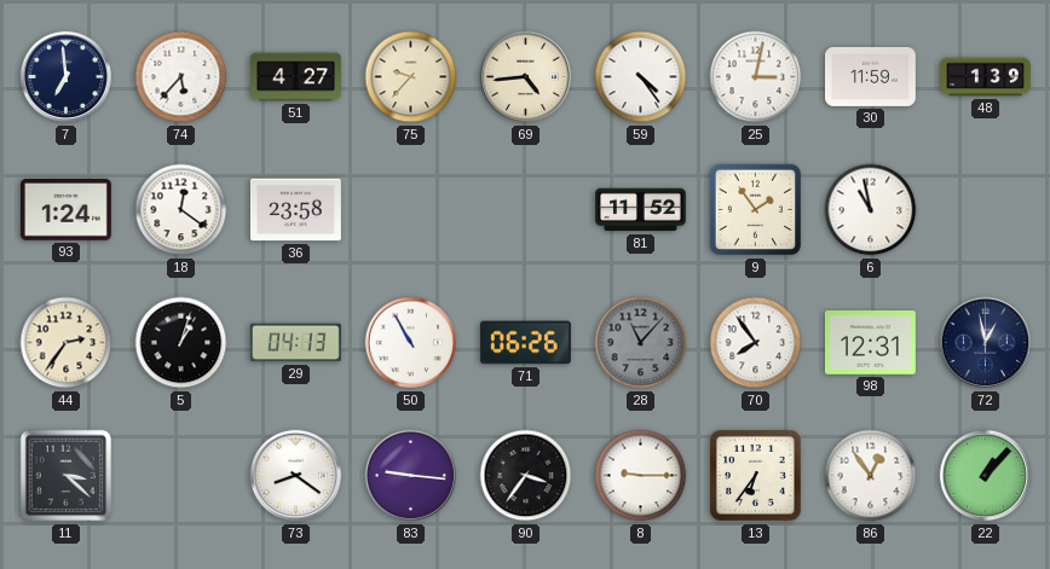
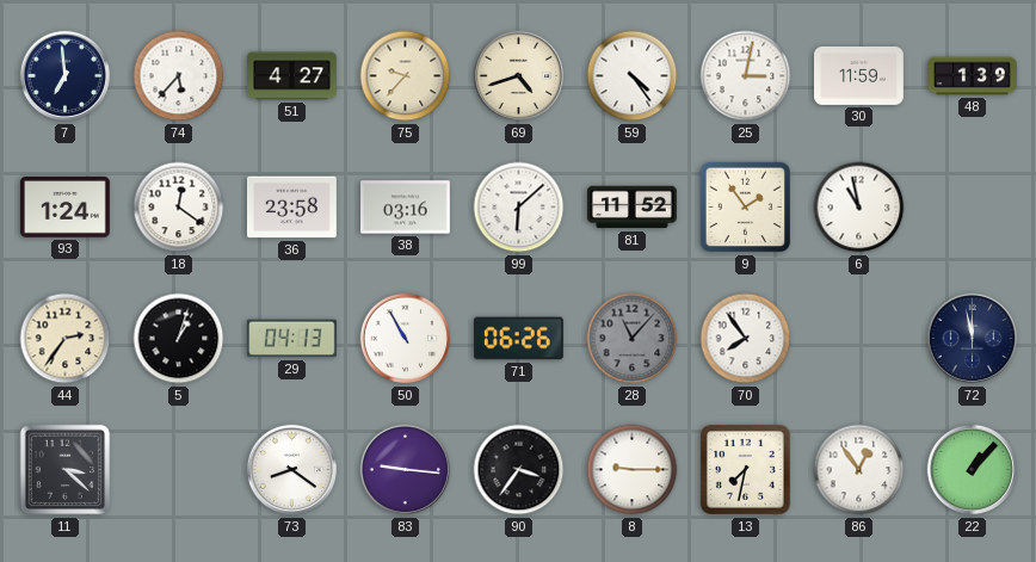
69: 4:44 -> 4:42
38: none -> 03:16
99: none -> 6:08
98: 12:31 -> none
72: 12:58 -> 11:58
13: 6:36 -> 7:32
